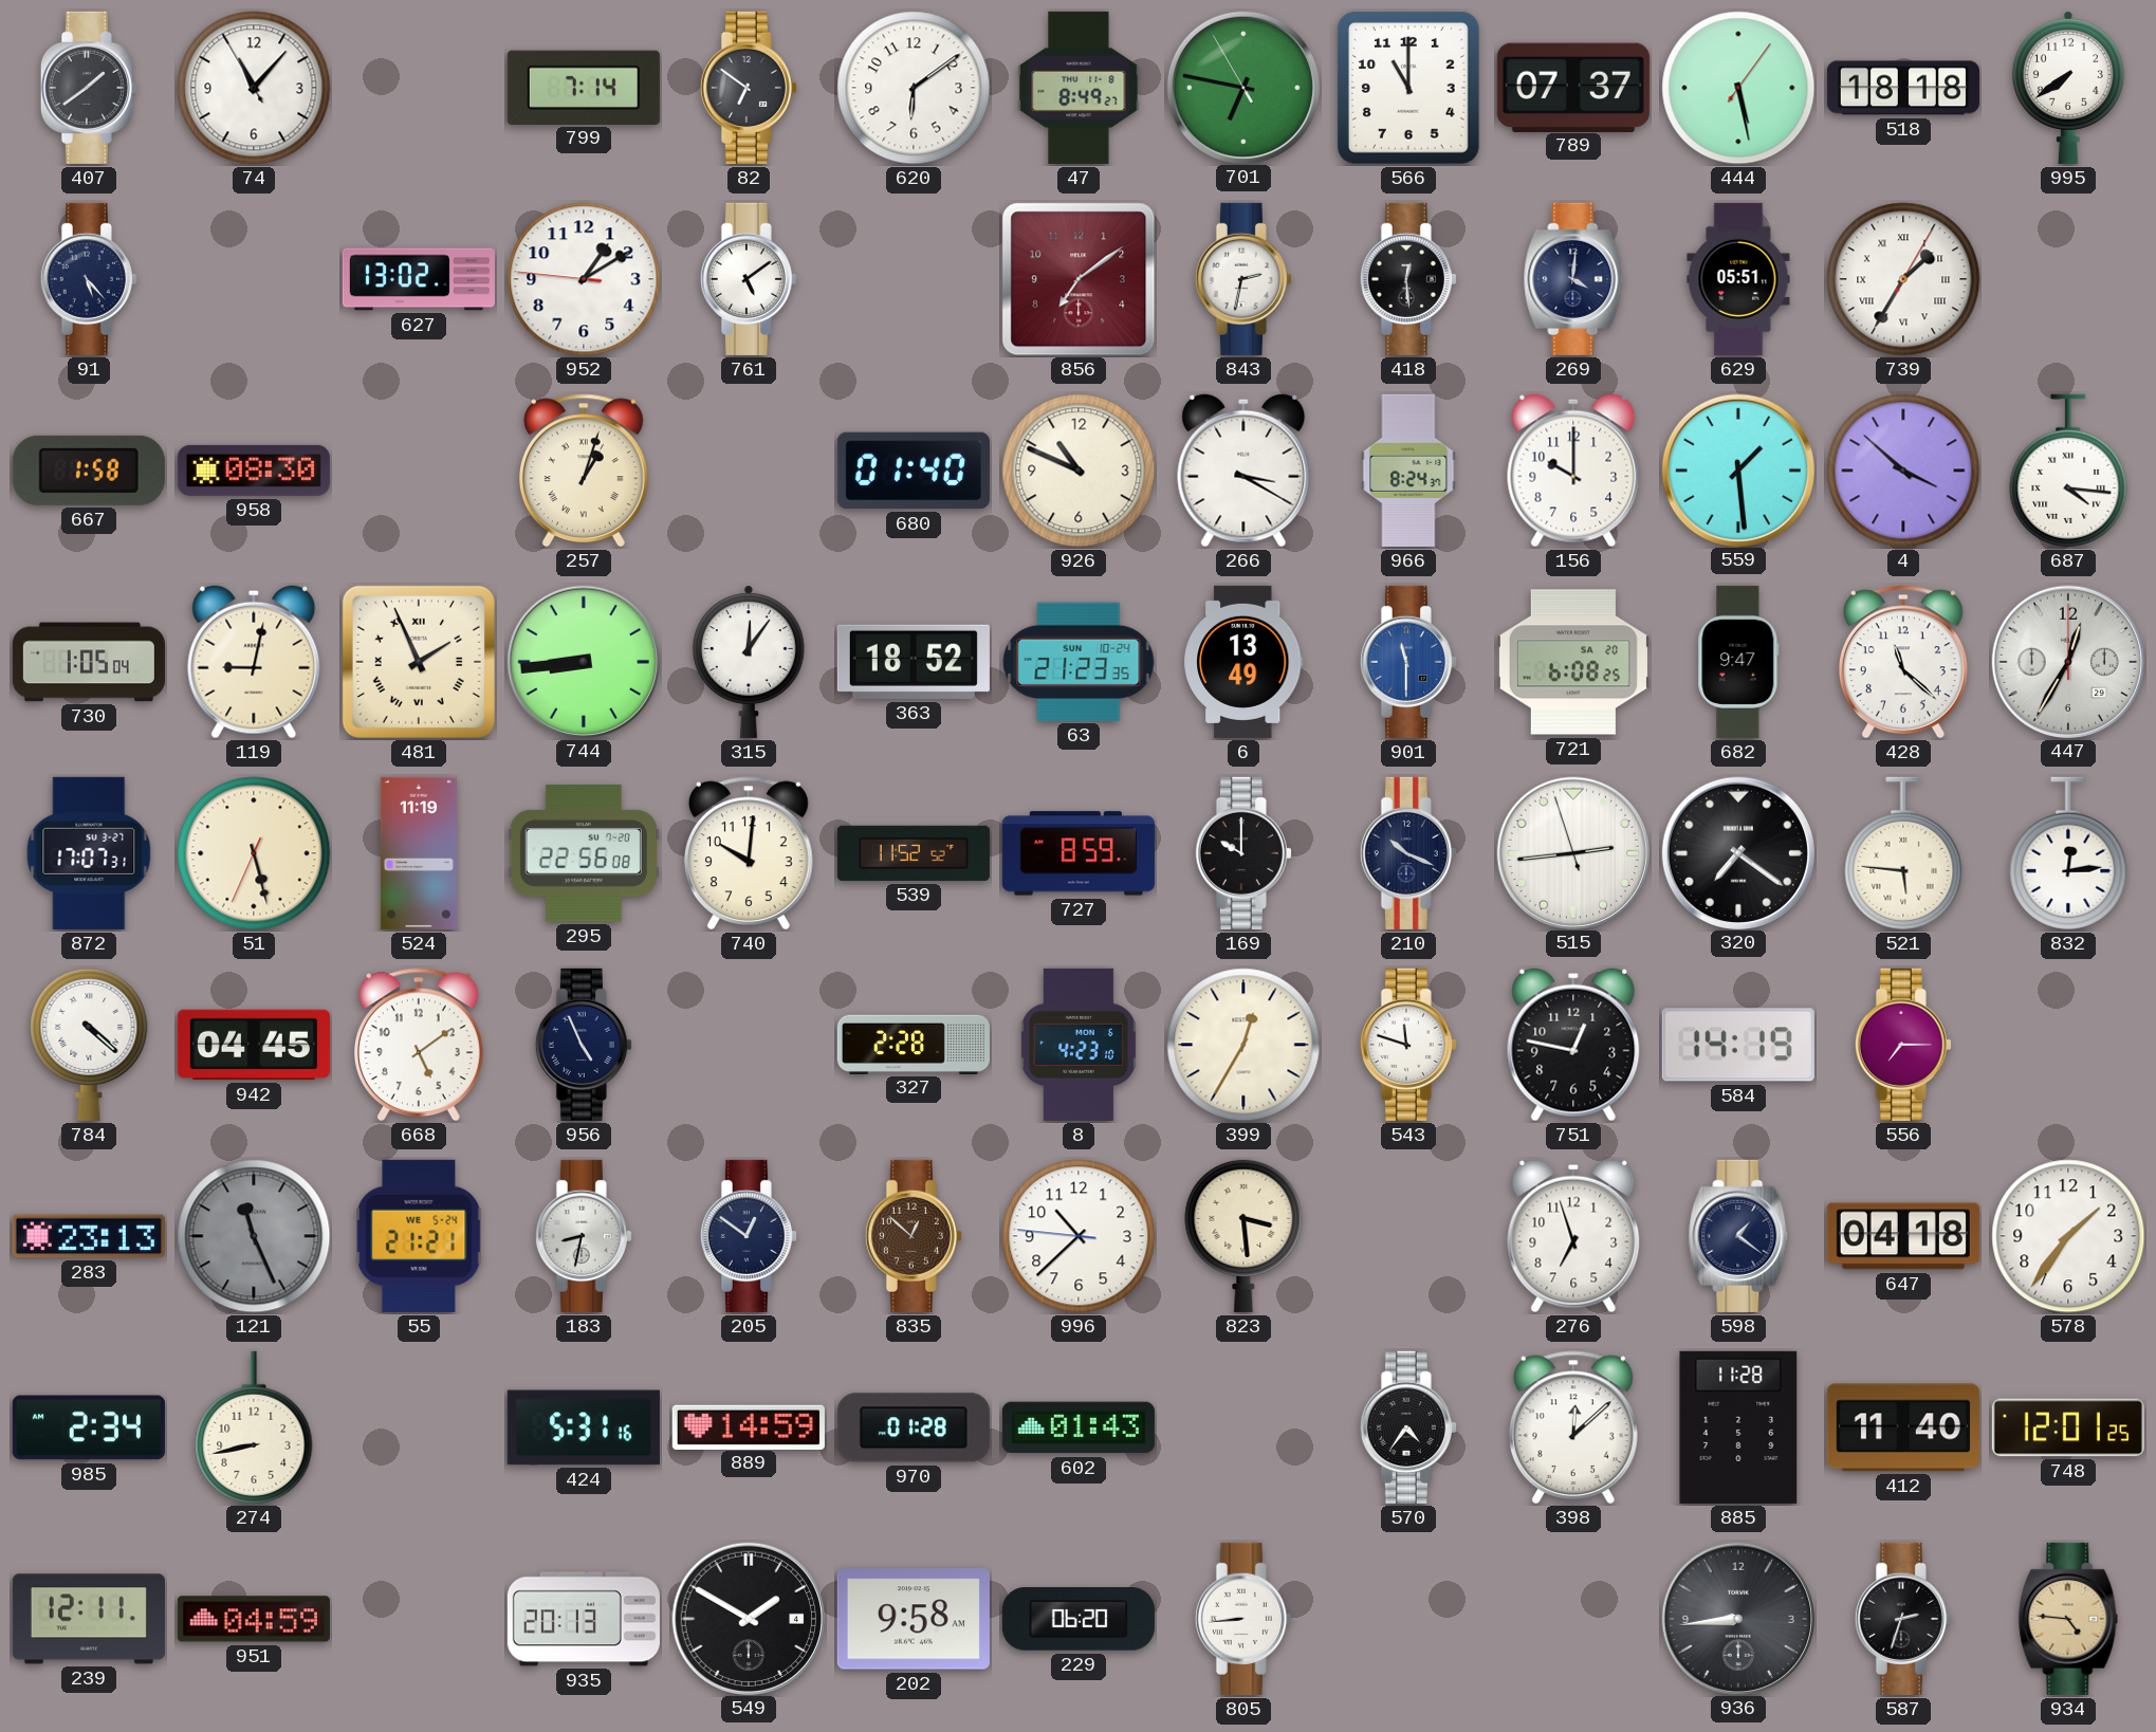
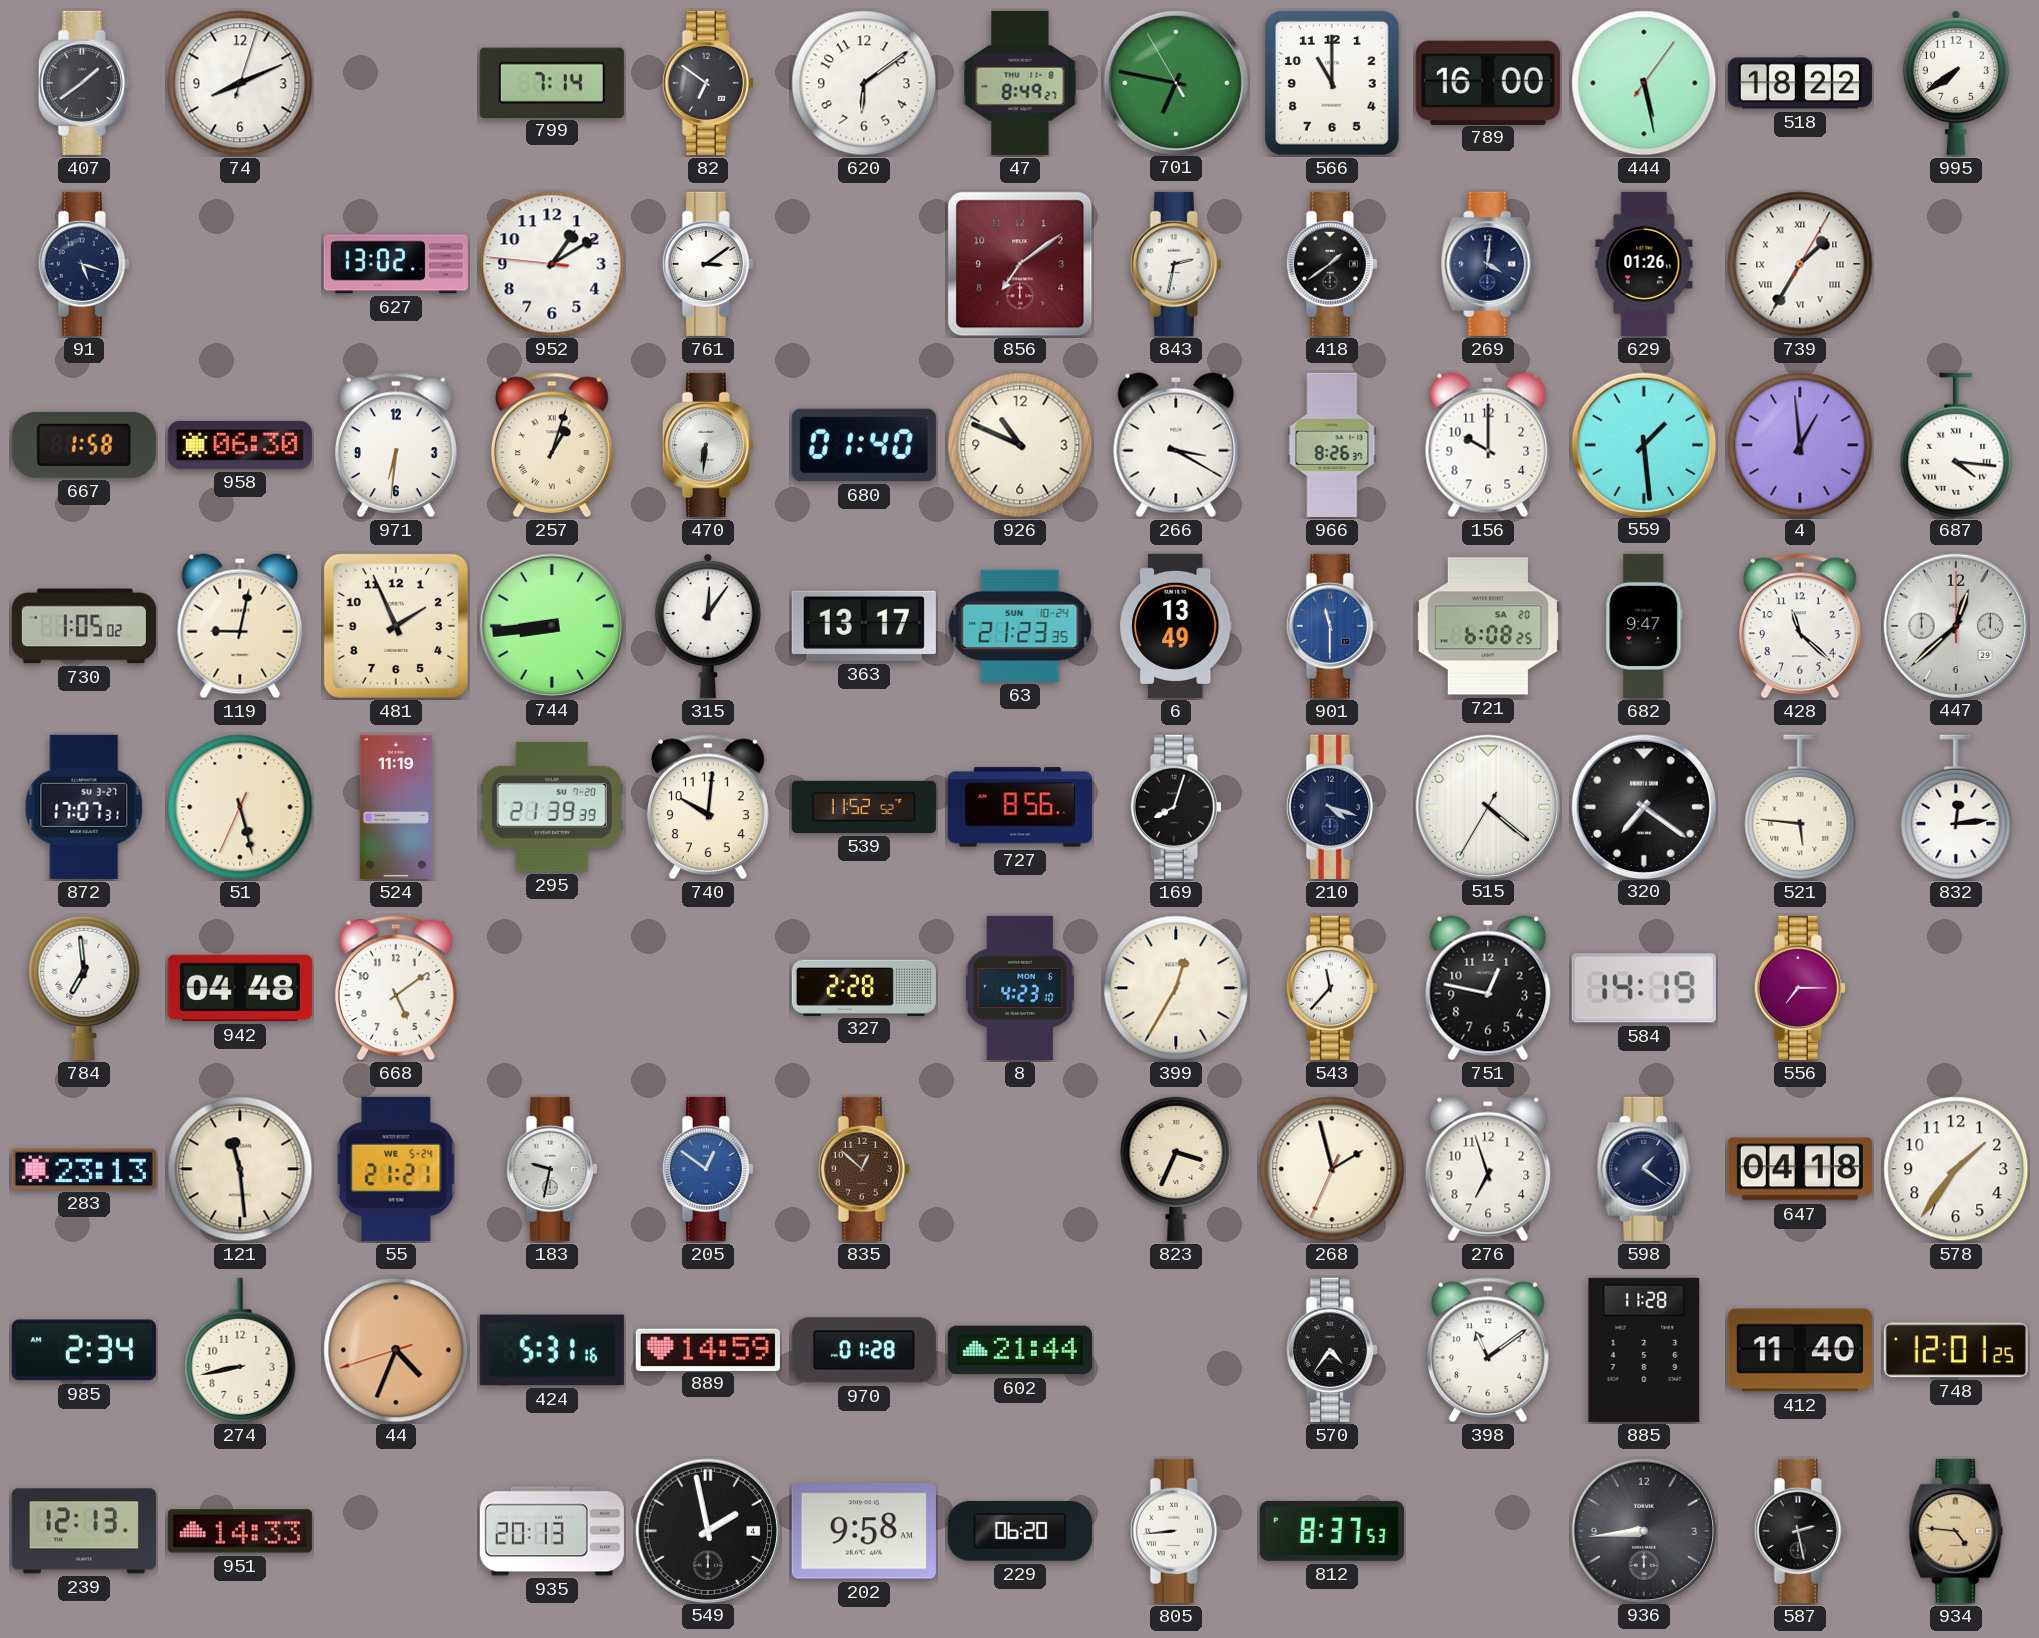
74: 11:06 -> 8:11
789: 07:37 -> 16:00
518: 18:18 -> 18:22
91: 5:23 -> 5:18
761: 5:09 -> 3:09
418: 12:29 -> 1:39
629: 05:51 -> 01:26
958: 08:30 -> 06:30
971: none -> 6:31
470: none -> 6:31
966: 8:24 -> 8:26
4: 3:52 -> 12:59
730: 1:05:04 -> 1:05:02
481 numerals: Roman -> Arabic
363: 18:52 -> 13:17
447: 12:35 -> 12:38
295: 22:56 -> 21:39
727: 8:59 -> 8:56
169: 10:00 -> 8:03
210: 10:19 -> 4:18
515: 2:43 -> 4:21
784: 4:22 -> 6:59
942: 04:45 -> 04:48
956: 4:56 -> none
543: 11:48 -> 11:37
121: 11:26 -> 11:29
121 dial: grey -> cream
183: 8:32 -> 9:32
205 dial: navy -> blue
996: 10:37 -> none
823: 3:29 -> 3:34
268: none -> 1:57
44: none -> 4:33
602: 01:43 -> 21:44
398: 12:08 -> 11:09
239: 12:11 -> 12:13
951: 04:59 -> 14:33
549: 1:50 -> 1:58
812: none -> 8:37
587: 2:33 -> 2:28
